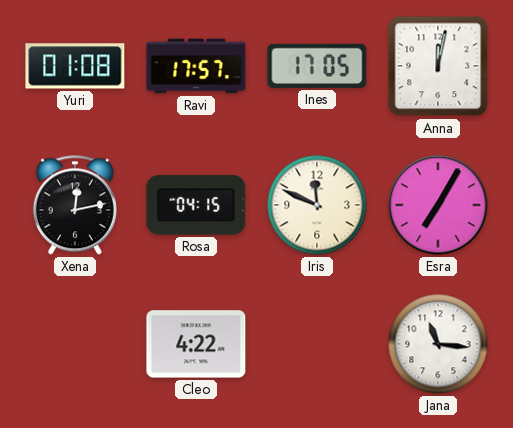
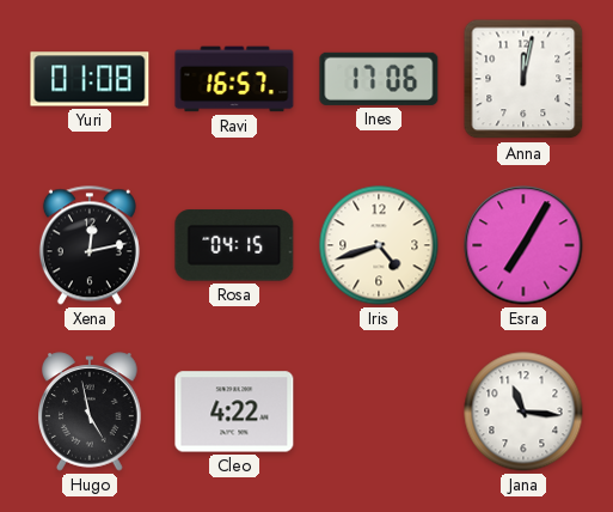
Ravi: 17:57 -> 16:57
Ines: 17:05 -> 17:06
Iris: 11:49 -> 4:42
Hugo: none -> 4:58
